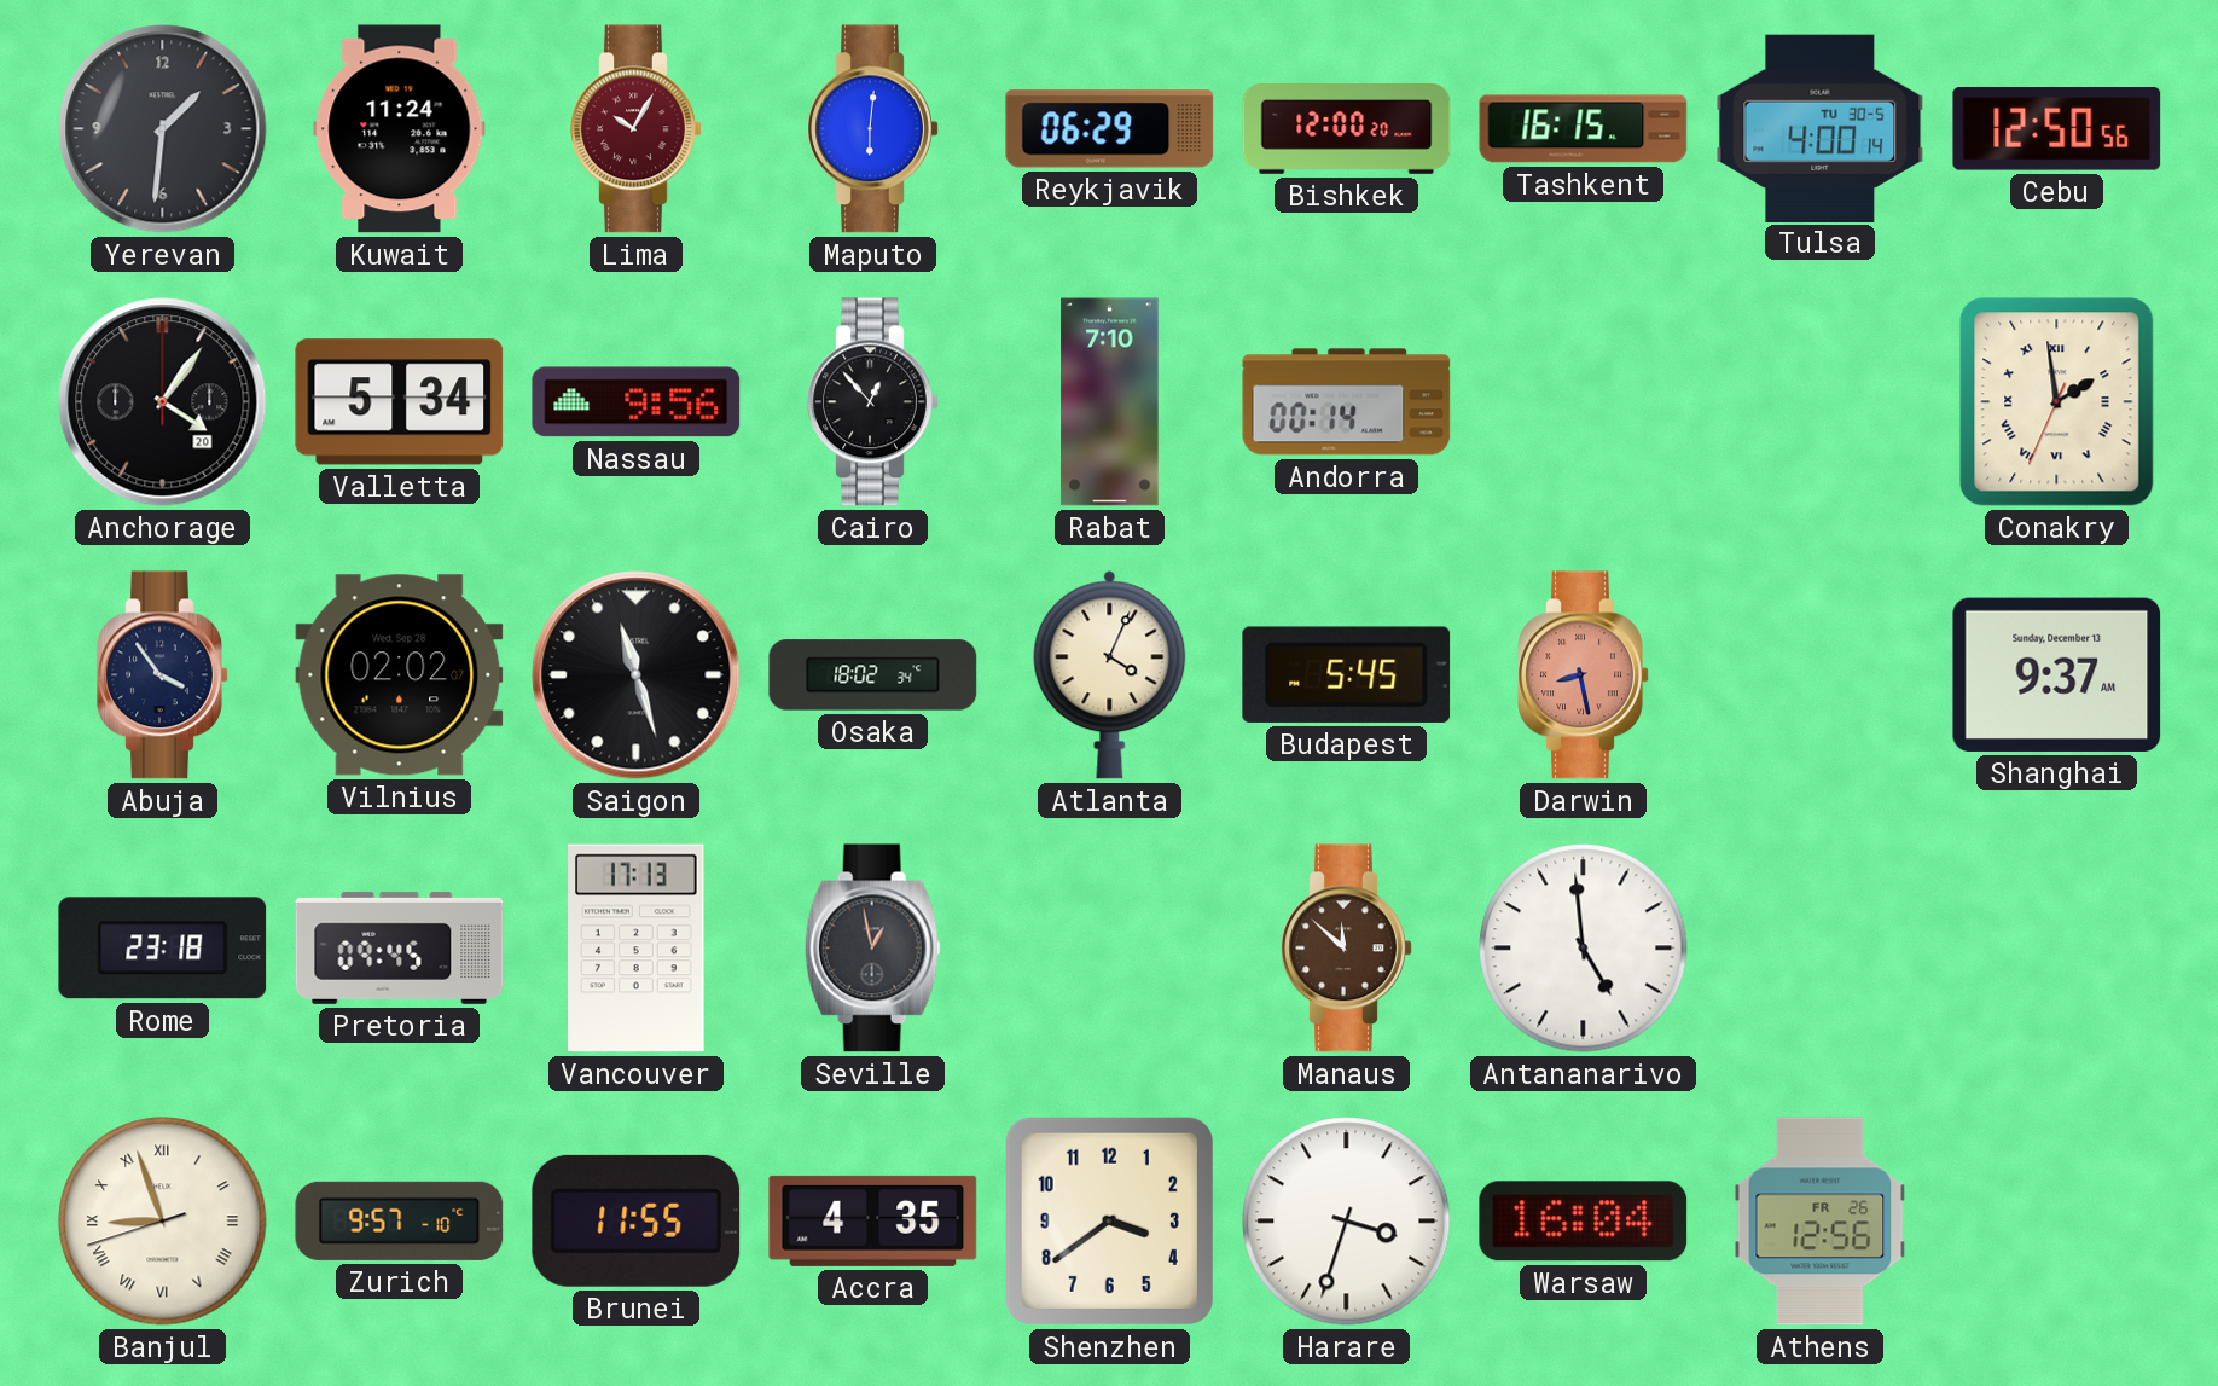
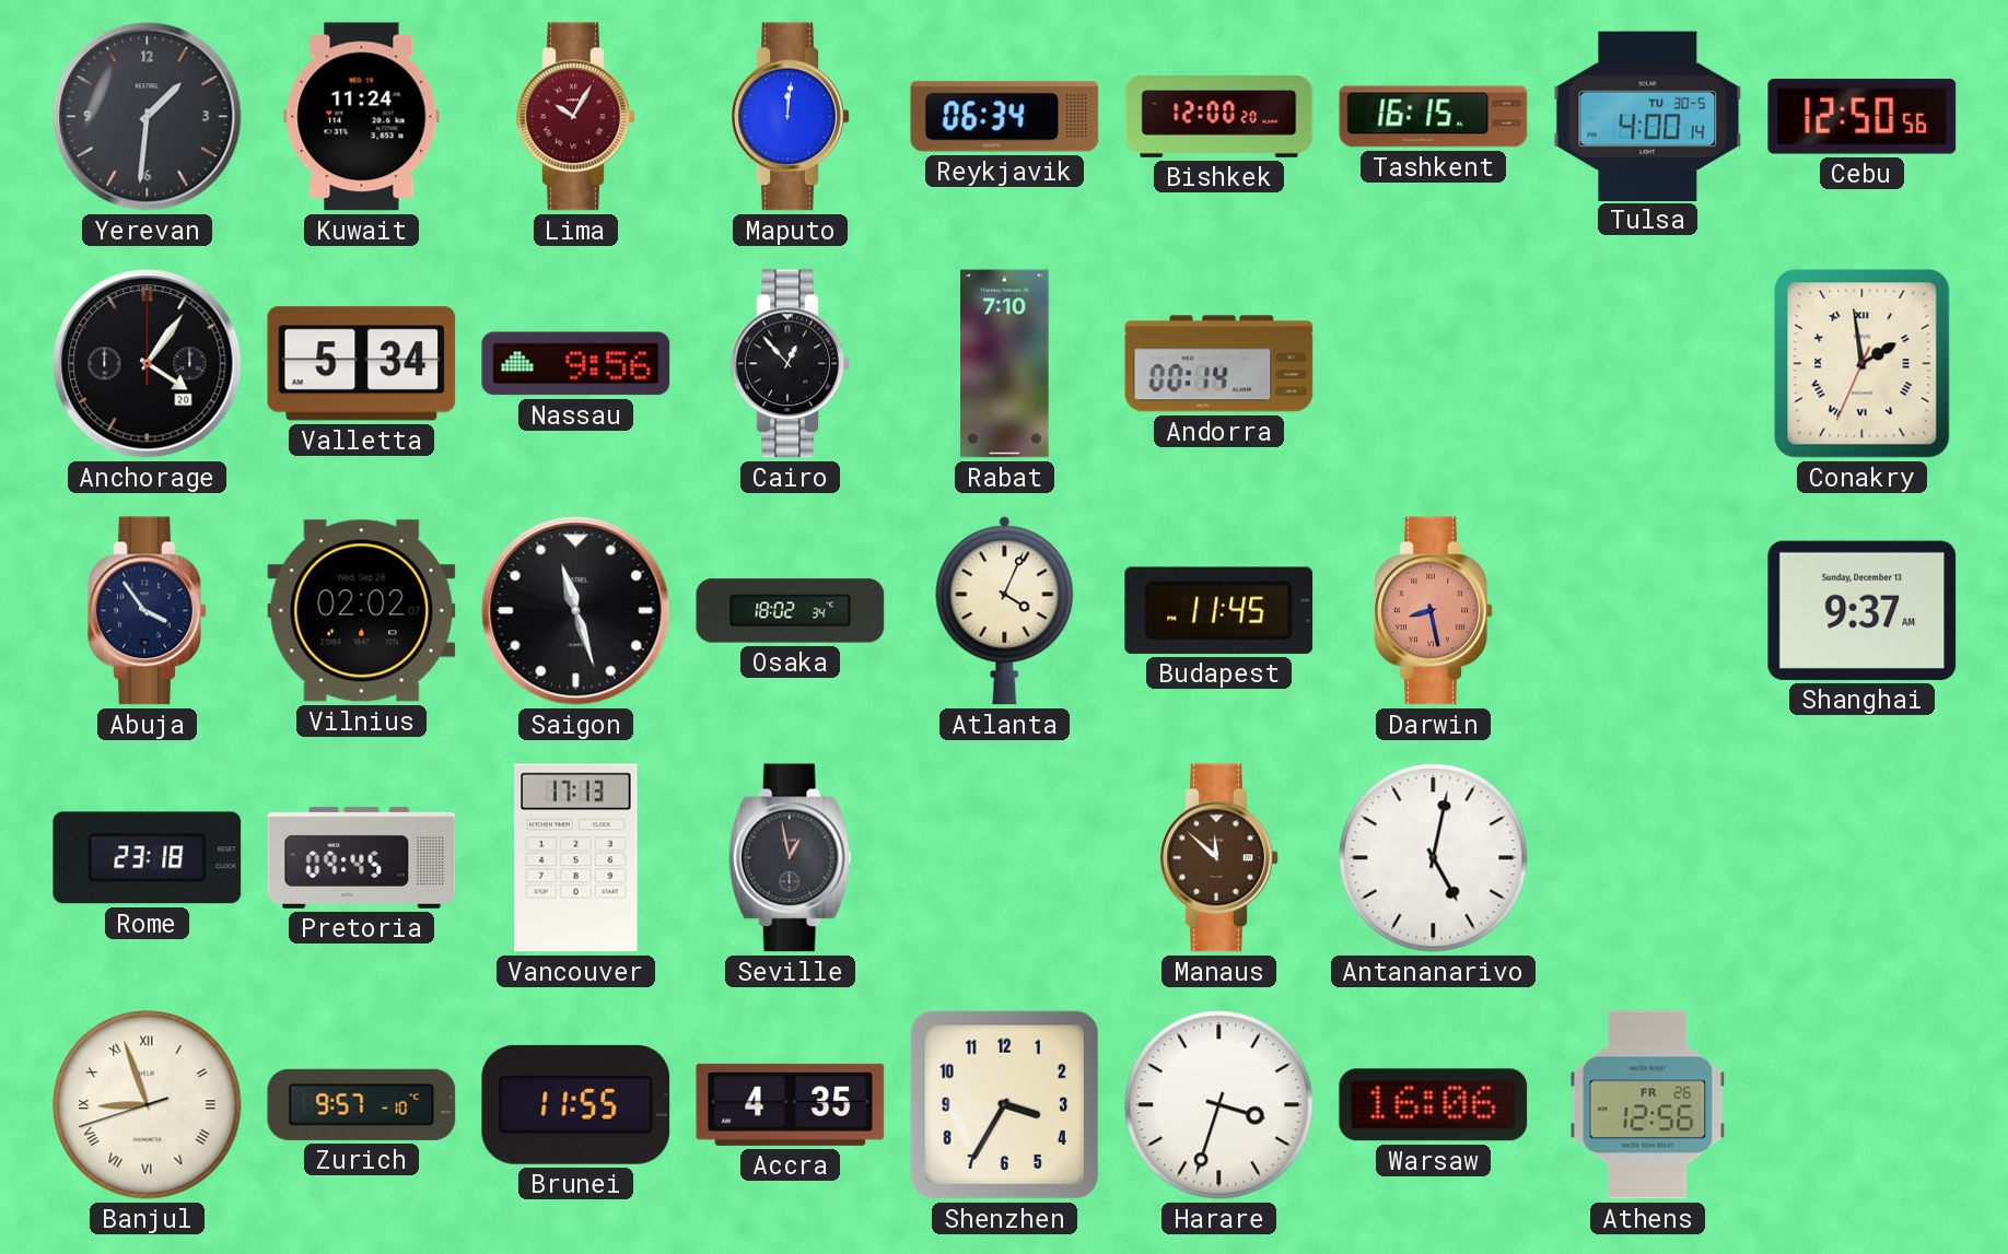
Maputo: 6:01 -> 12:01
Reykjavik: 06:29 -> 06:34
Budapest: 5:45 -> 11:45
Antananarivo: 4:59 -> 5:02
Shenzhen: 3:39 -> 3:35
Warsaw: 16:04 -> 16:06
